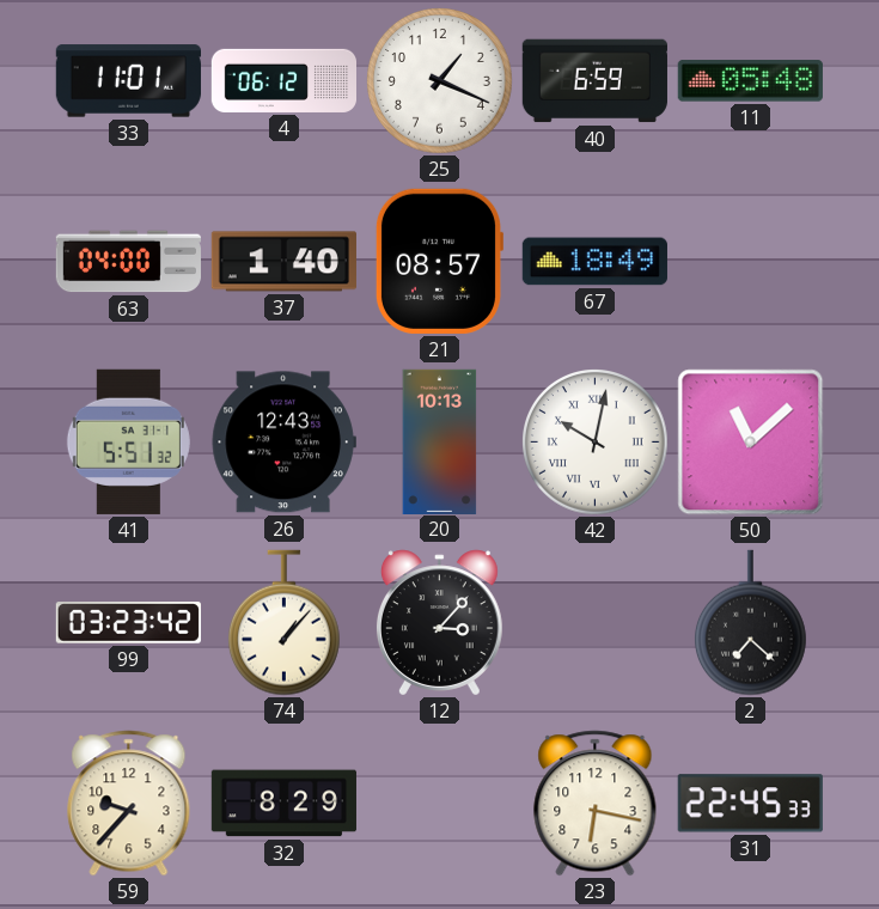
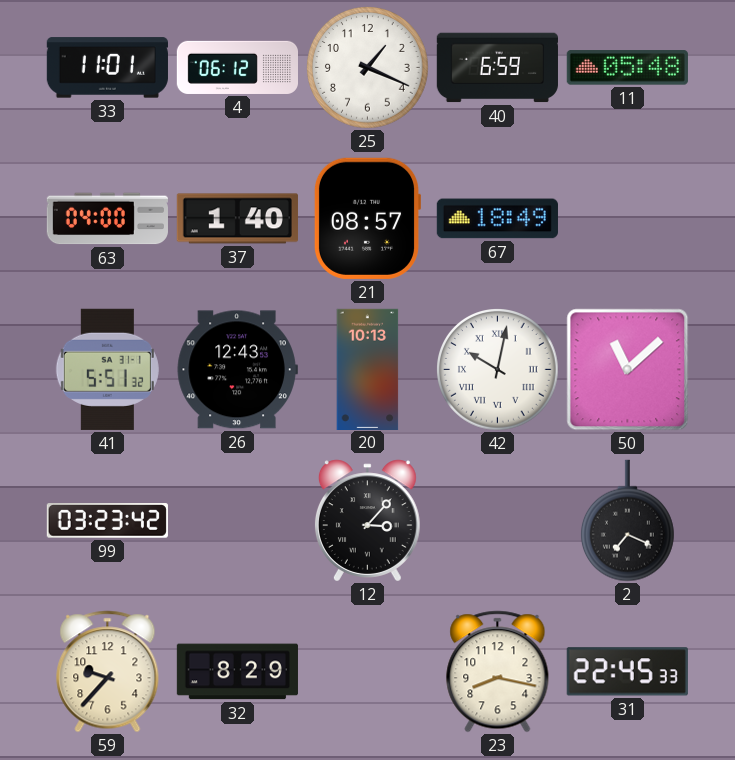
74: 1:07 -> none
2: 7:22 -> 7:19
23: 6:17 -> 8:17
